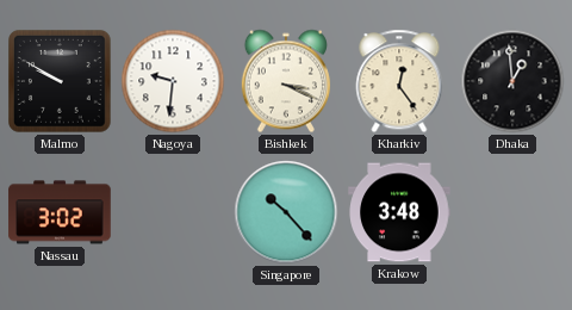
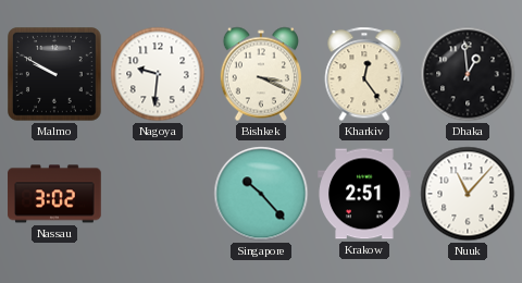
Krakow: 3:48 -> 2:51
Nuuk: none -> 11:07
